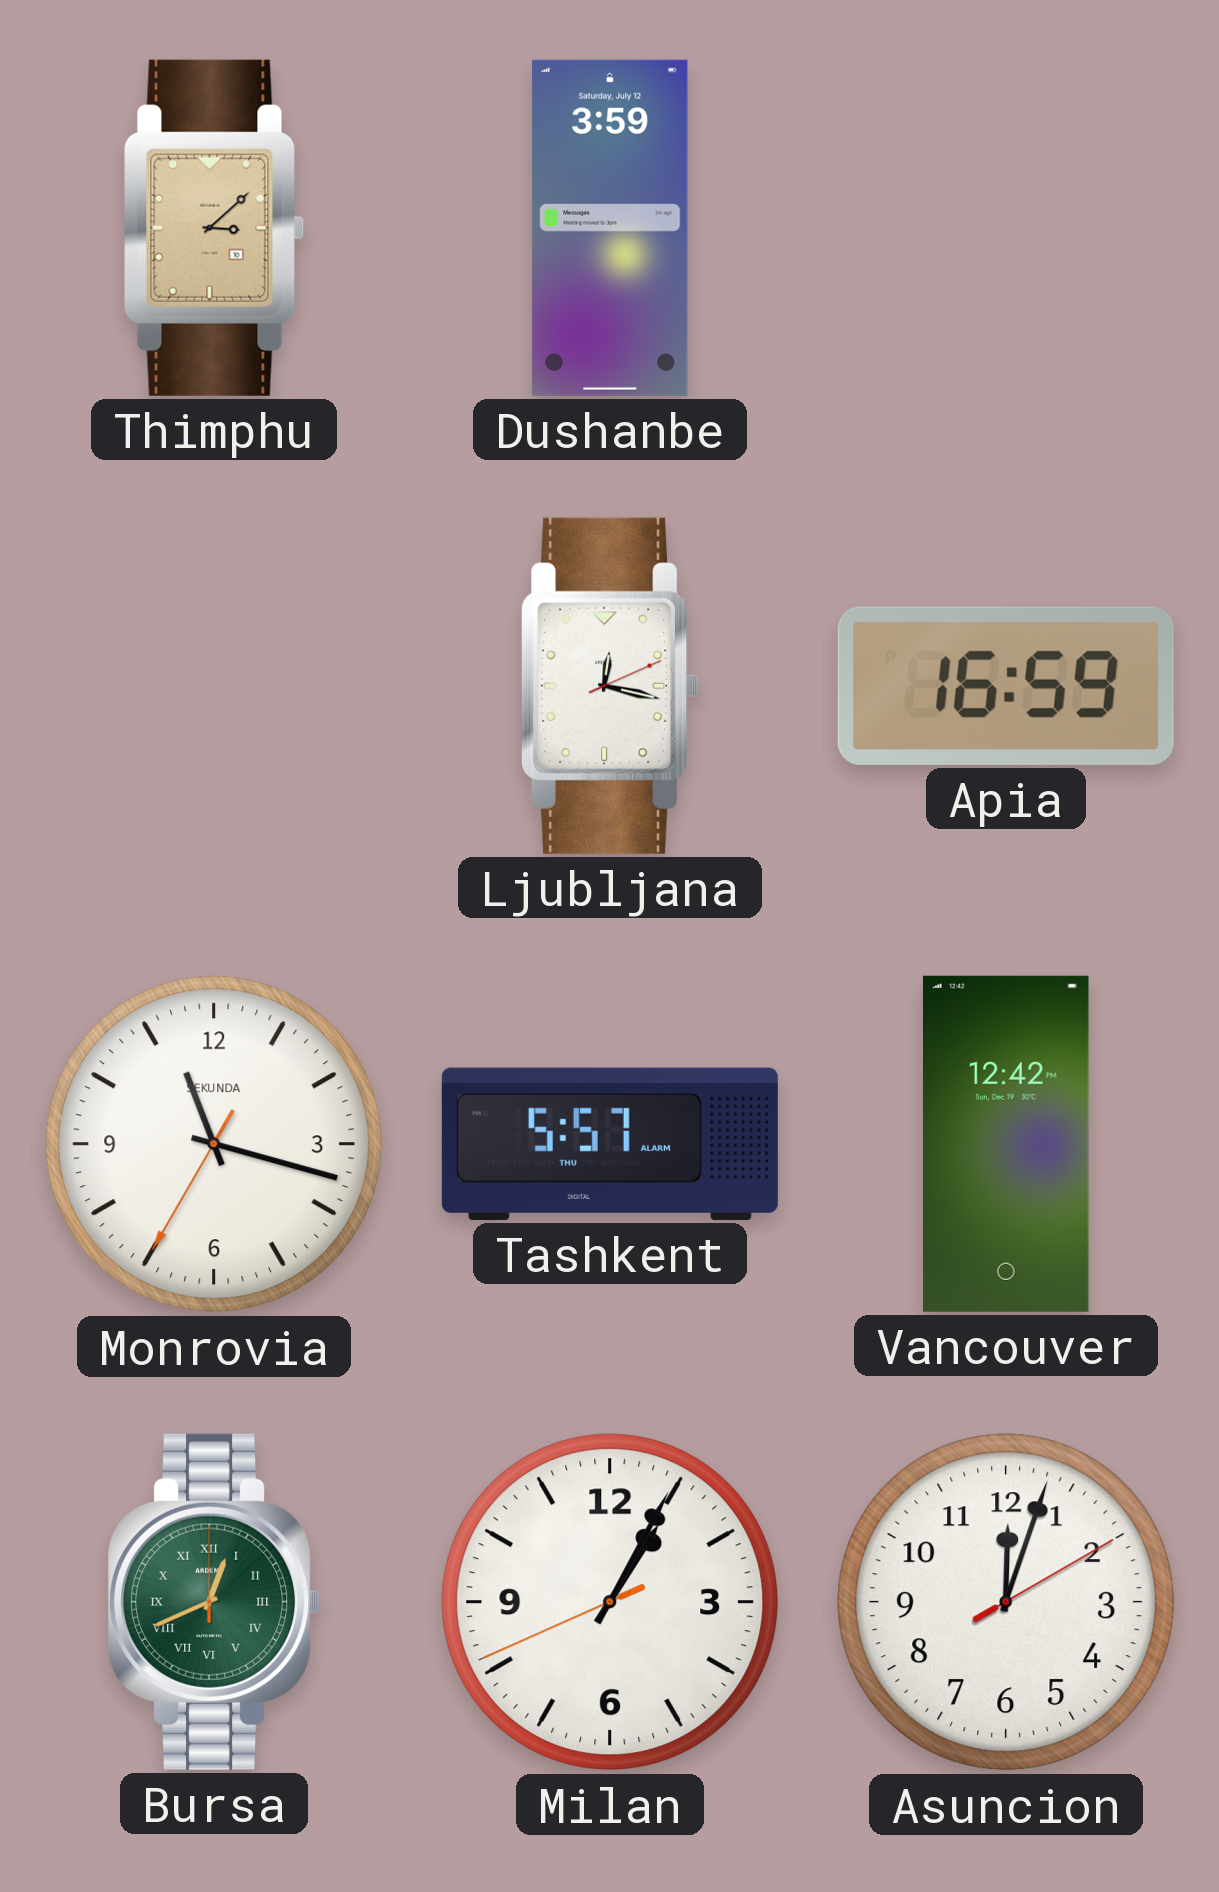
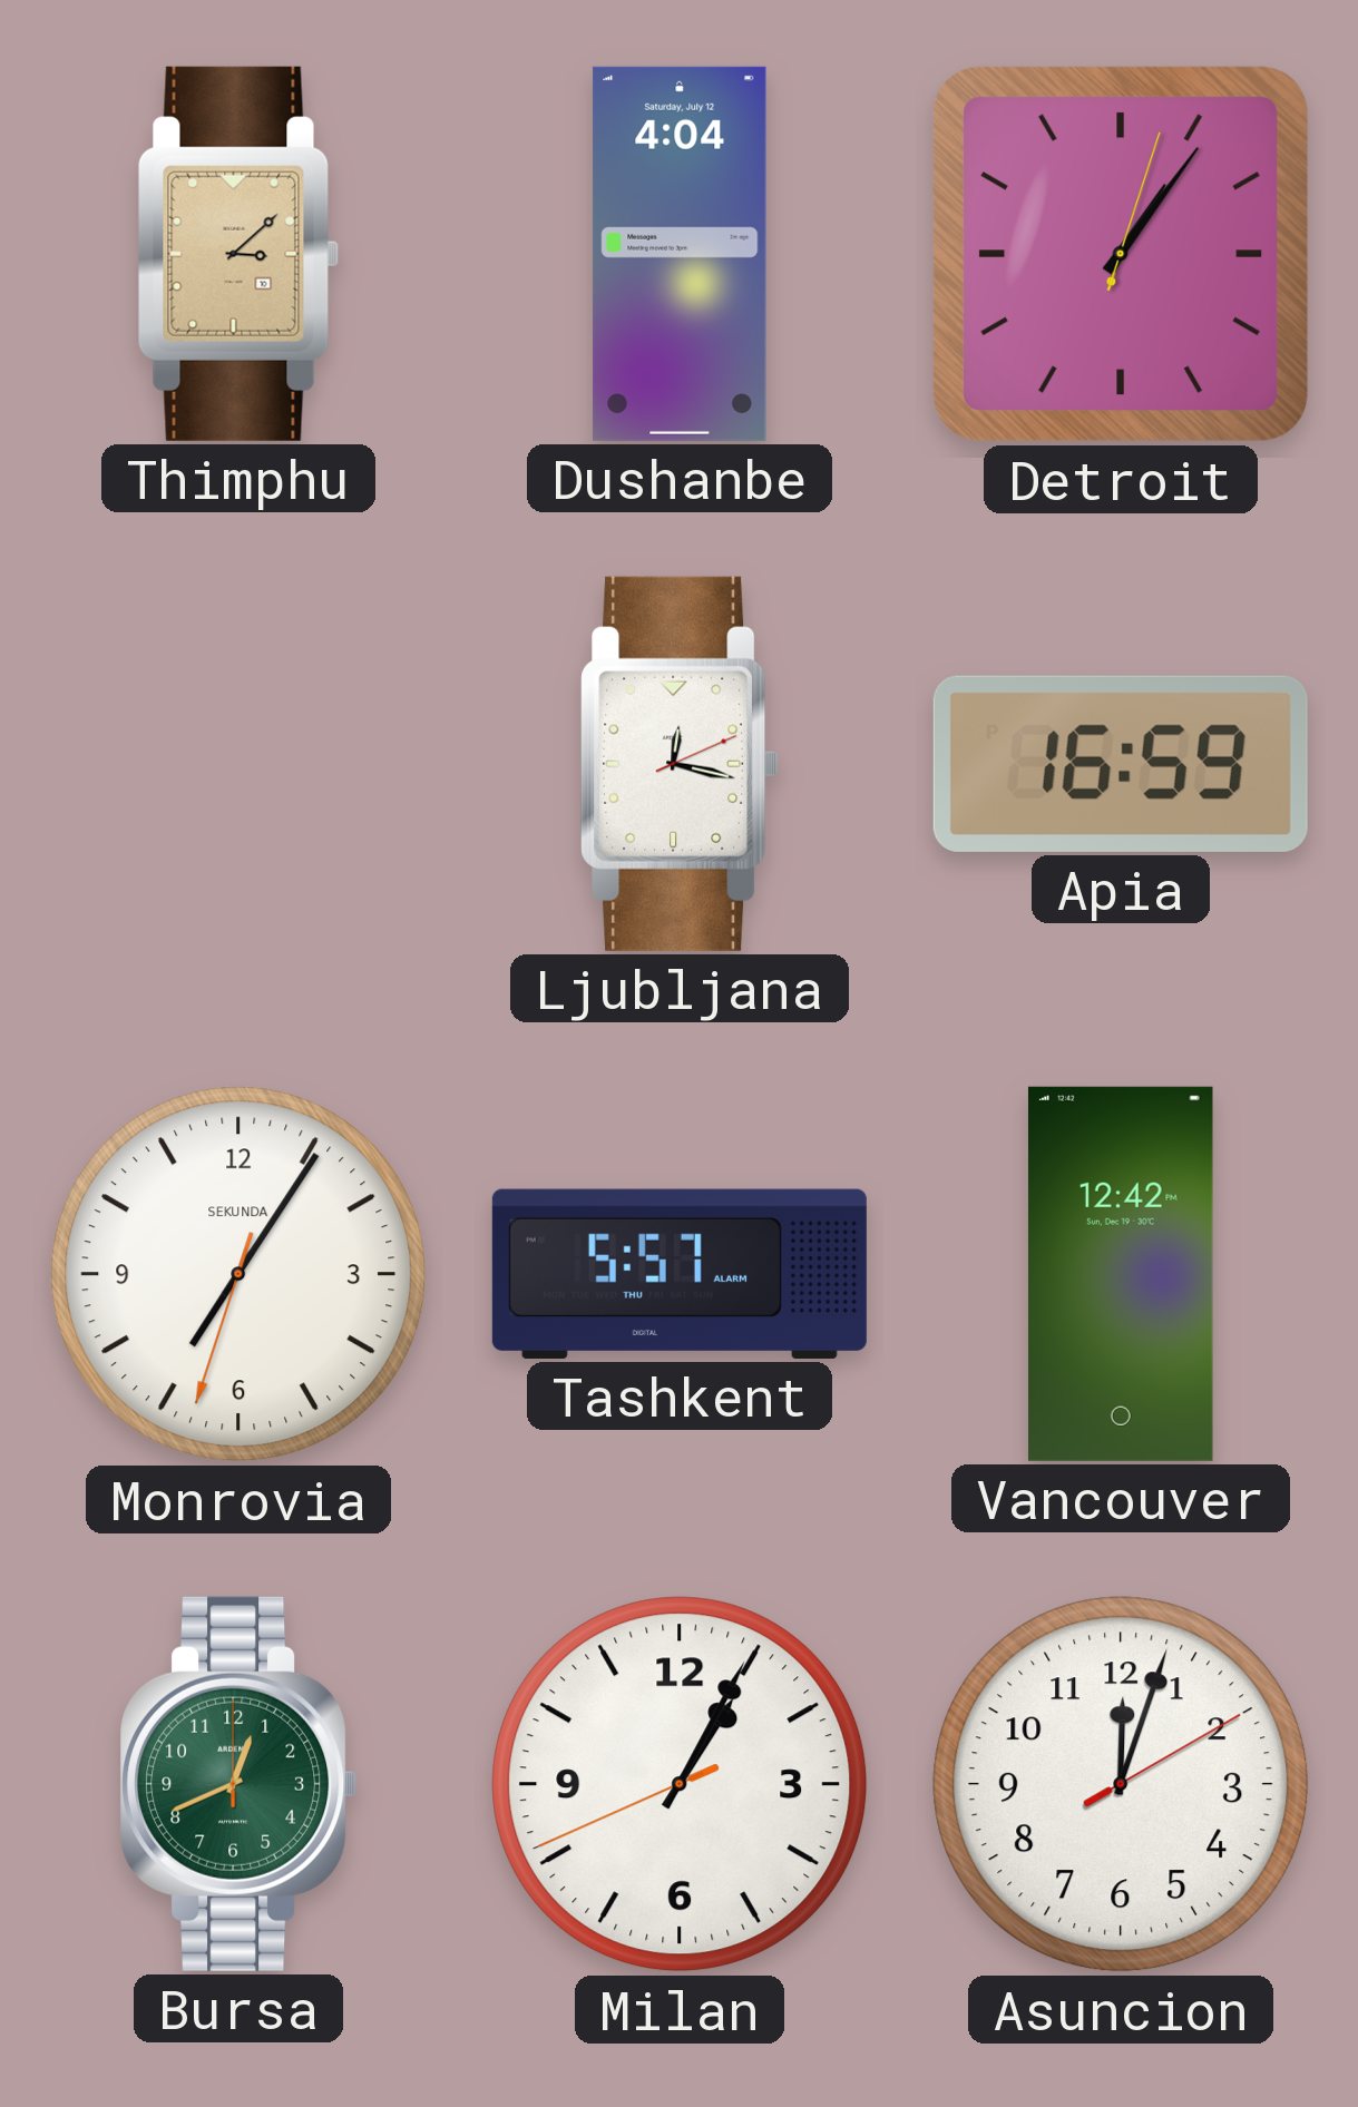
Dushanbe: 3:59 -> 4:04
Detroit: none -> 1:06
Monrovia: 11:17 -> 7:05
Bursa numerals: Roman -> Arabic
